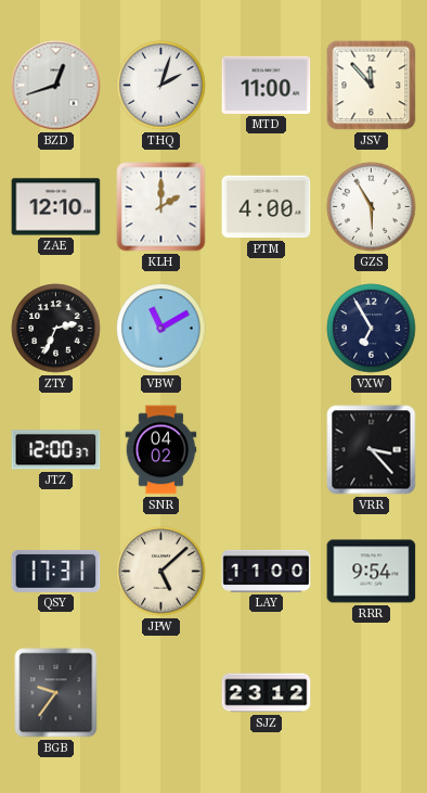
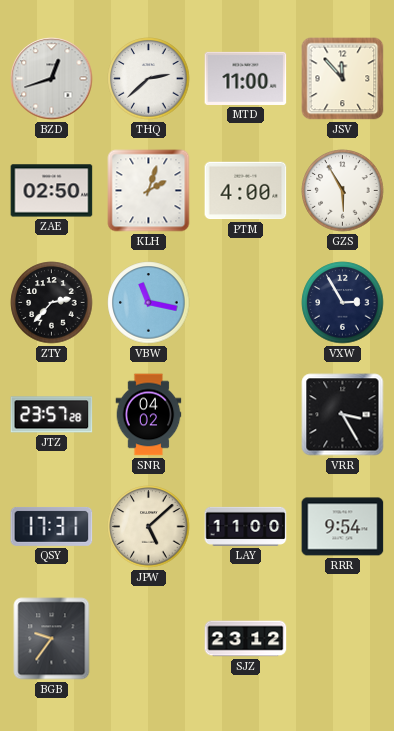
THQ: 2:03 -> 2:38
ZAE: 12:10 -> 02:50
KLH: 2:00 -> 2:03
ZTY: 2:34 -> 2:37
VBW: 11:10 -> 11:17
VXW: 6:55 -> 2:55
JTZ: 12:00 -> 23:57
VRR: 3:23 -> 3:25
